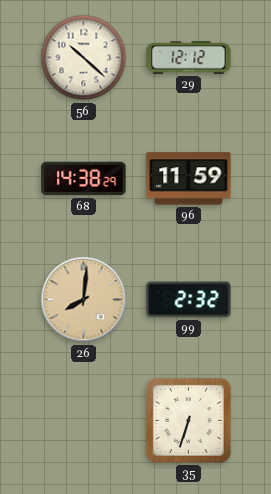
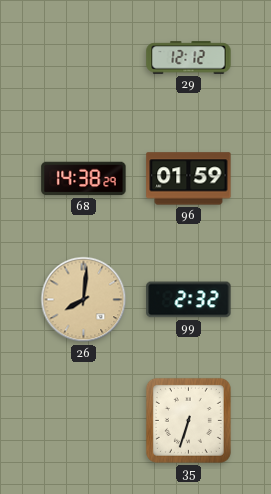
56: 10:22 -> none
96: 11:59 -> 01:59
